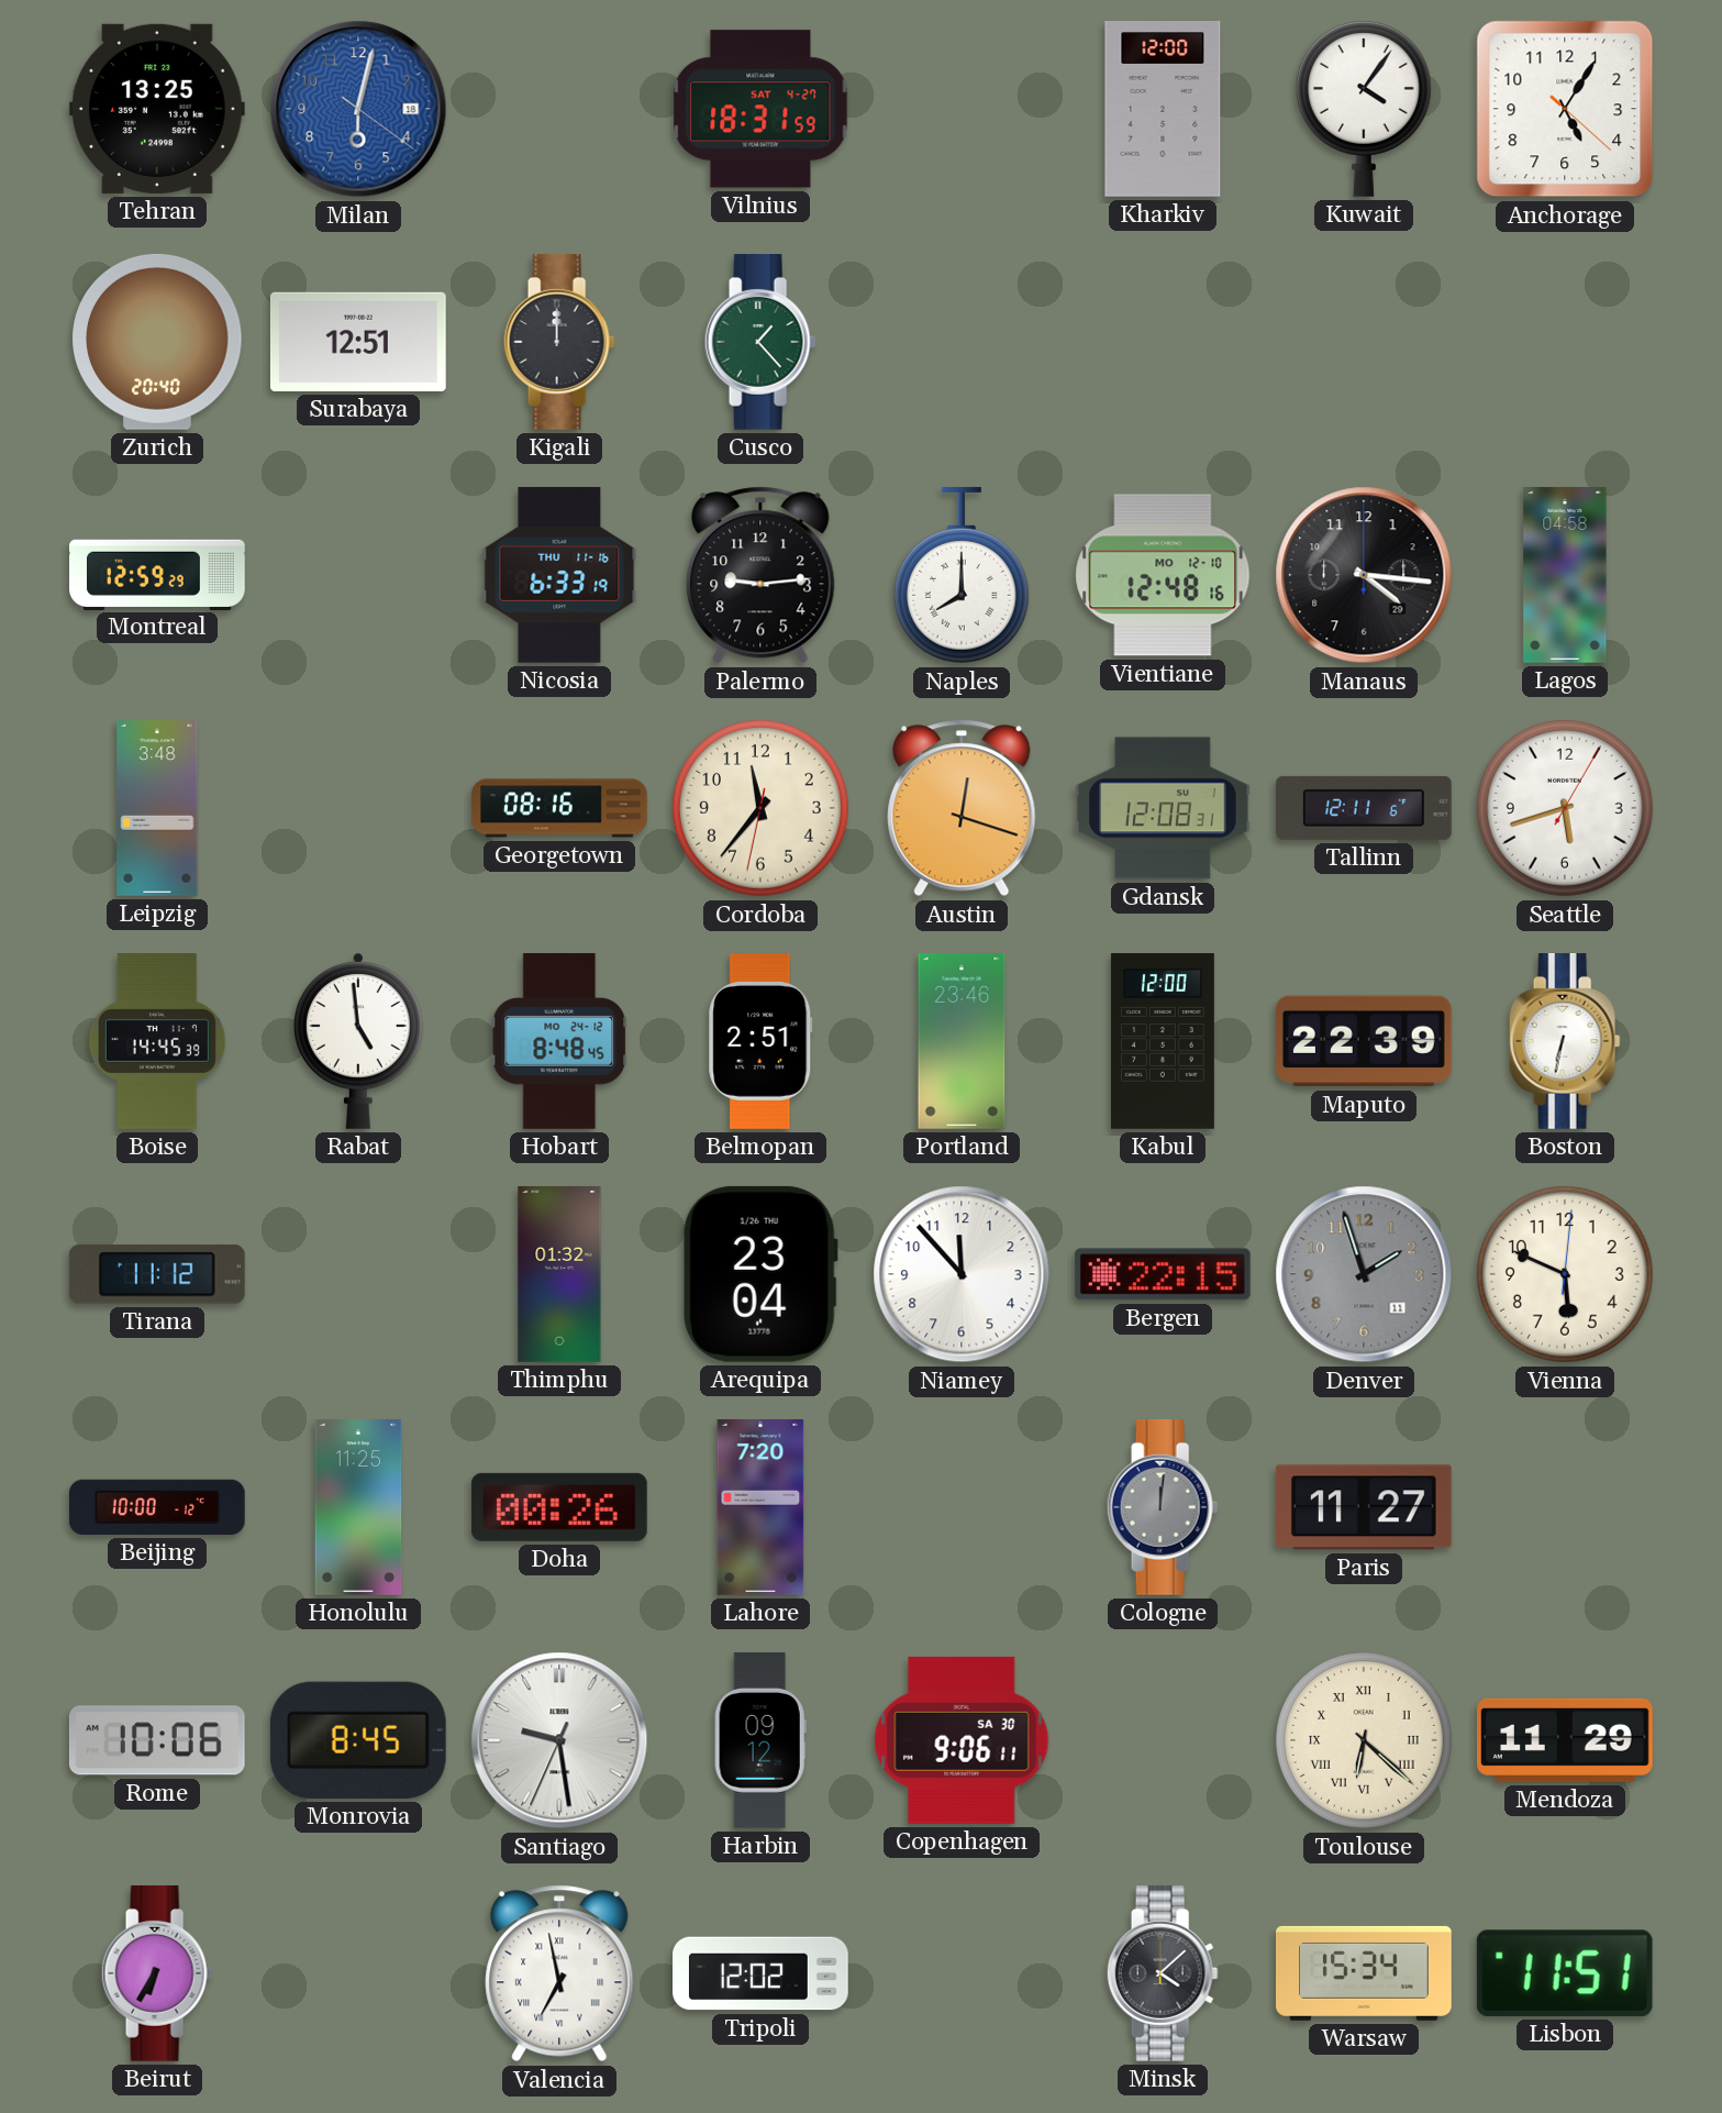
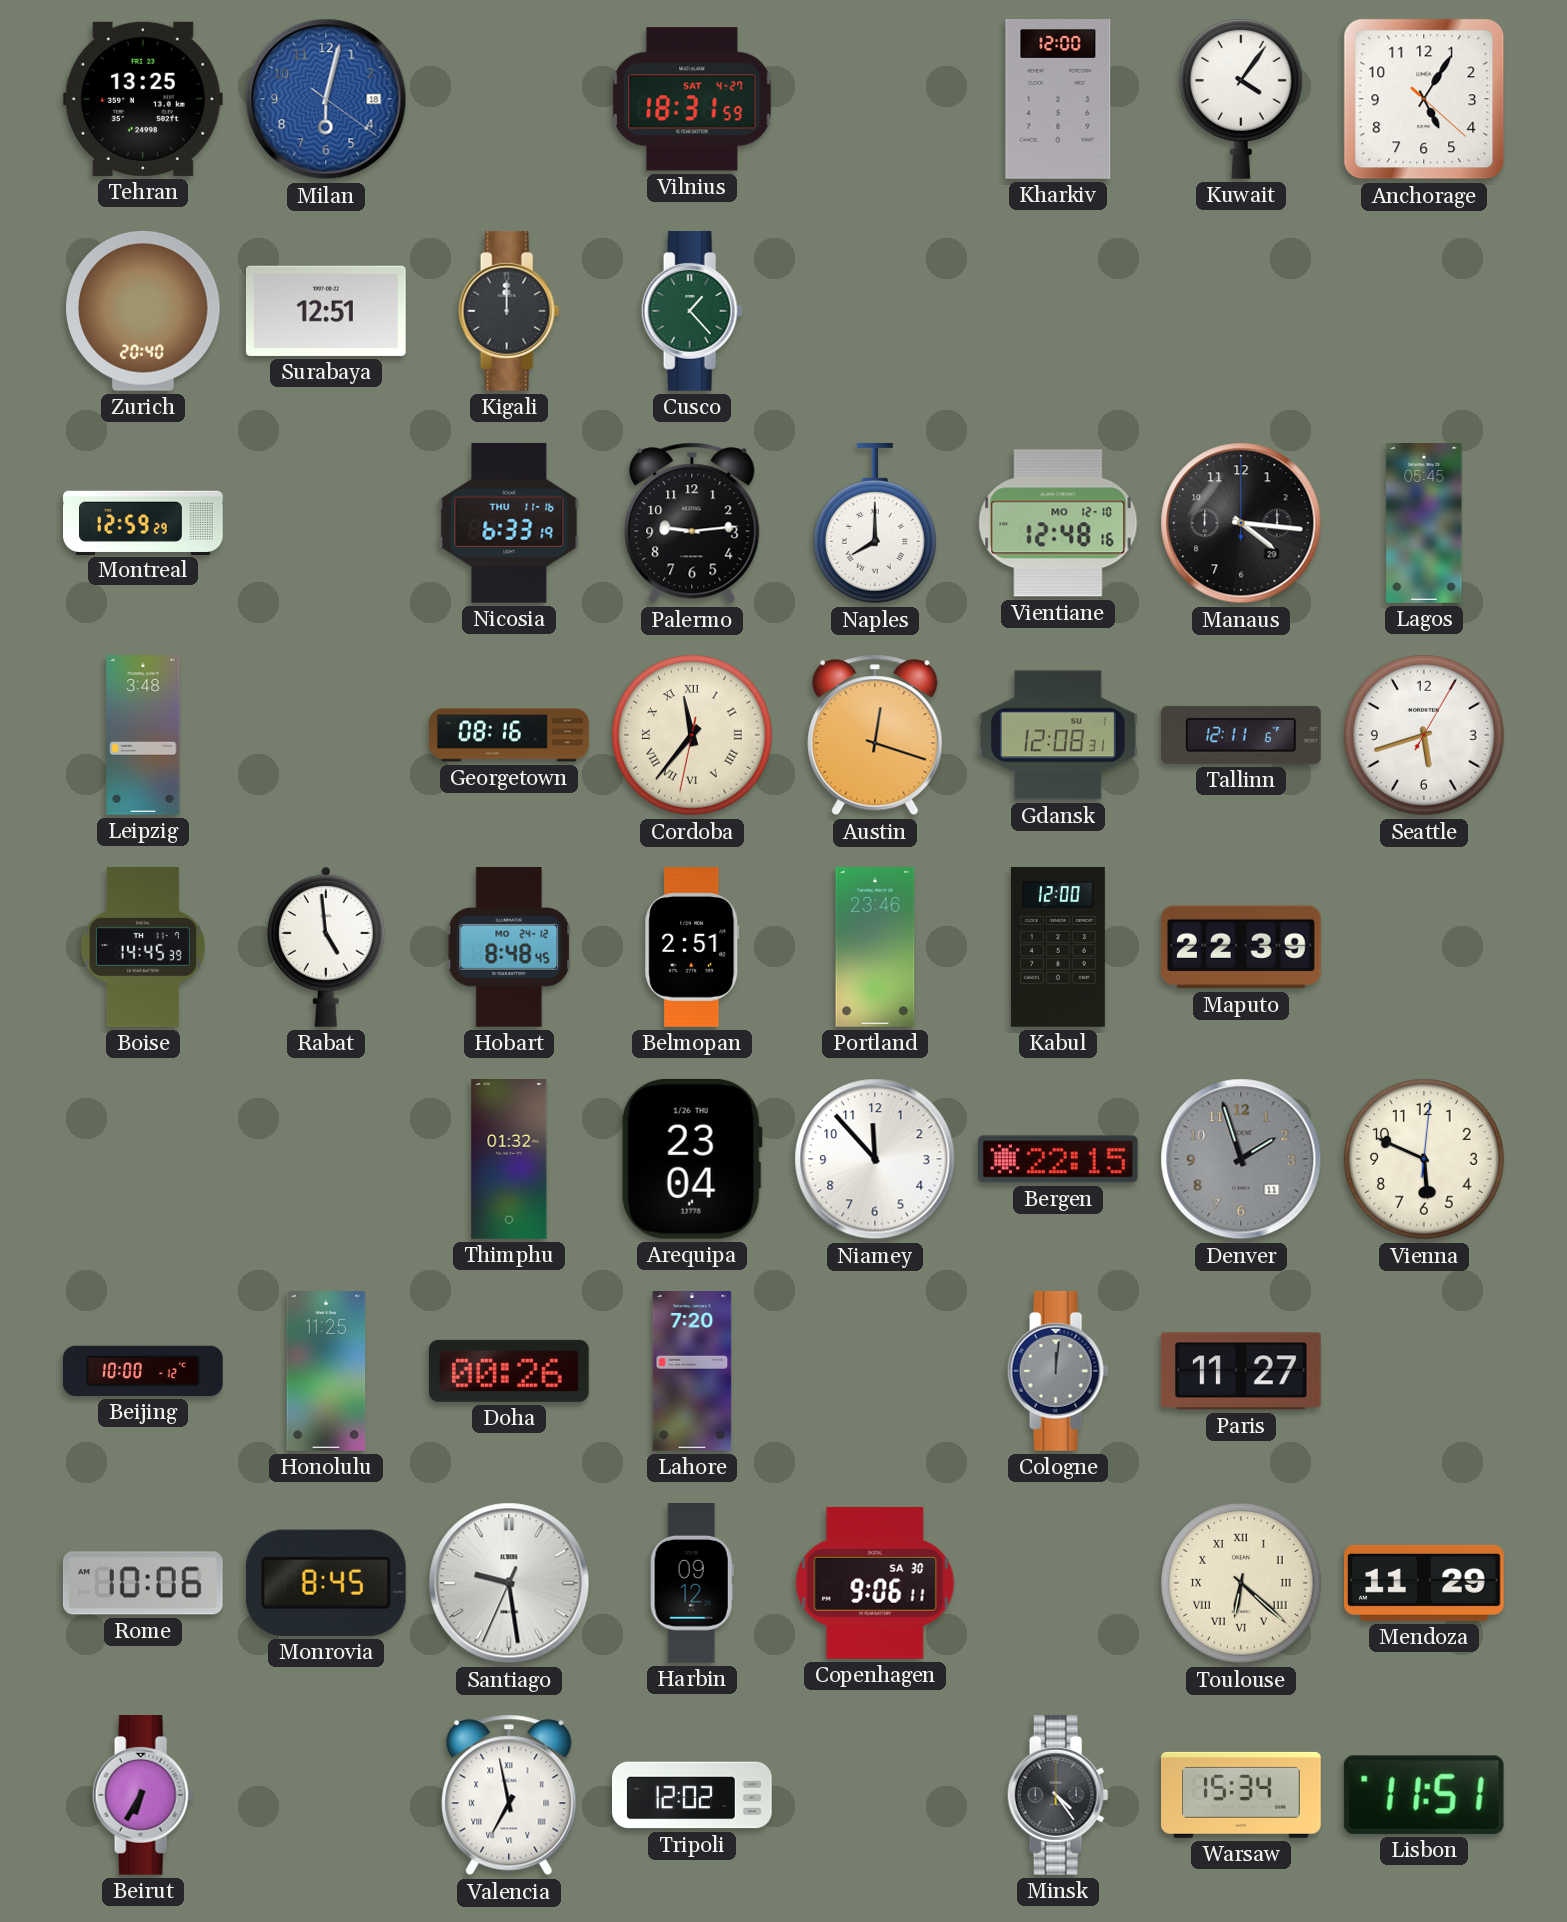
Lagos: 04:58 -> 05:45
Cordoba numerals: Arabic -> Roman
Boston: 6:32 -> none
Tirana: 11:12 -> none
Minsk: 4:08 -> 4:24
